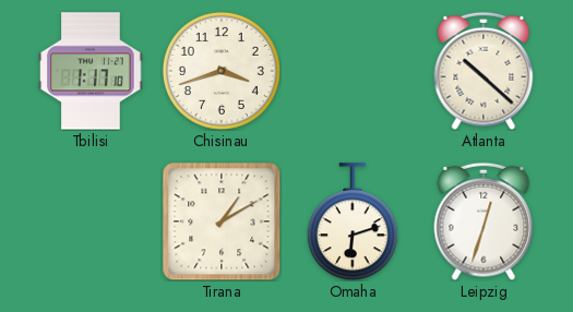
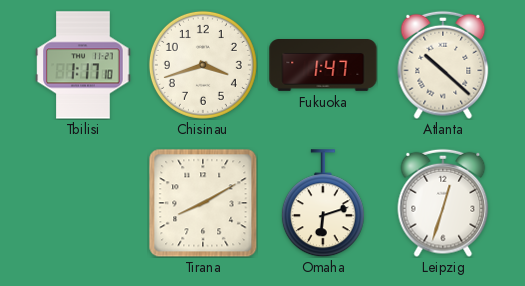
Fukuoka: none -> 1:47
Tirana: 1:10 -> 8:10
